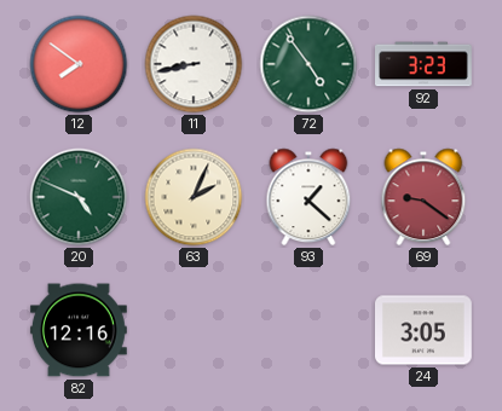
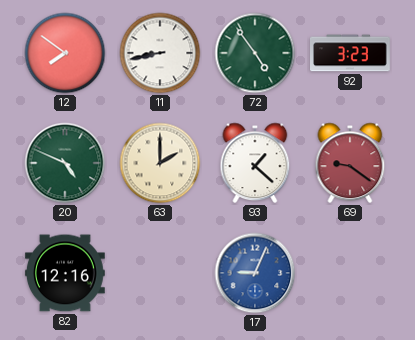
63: 2:04 -> 2:00
17: none -> 9:04
24: 3:05 -> none
